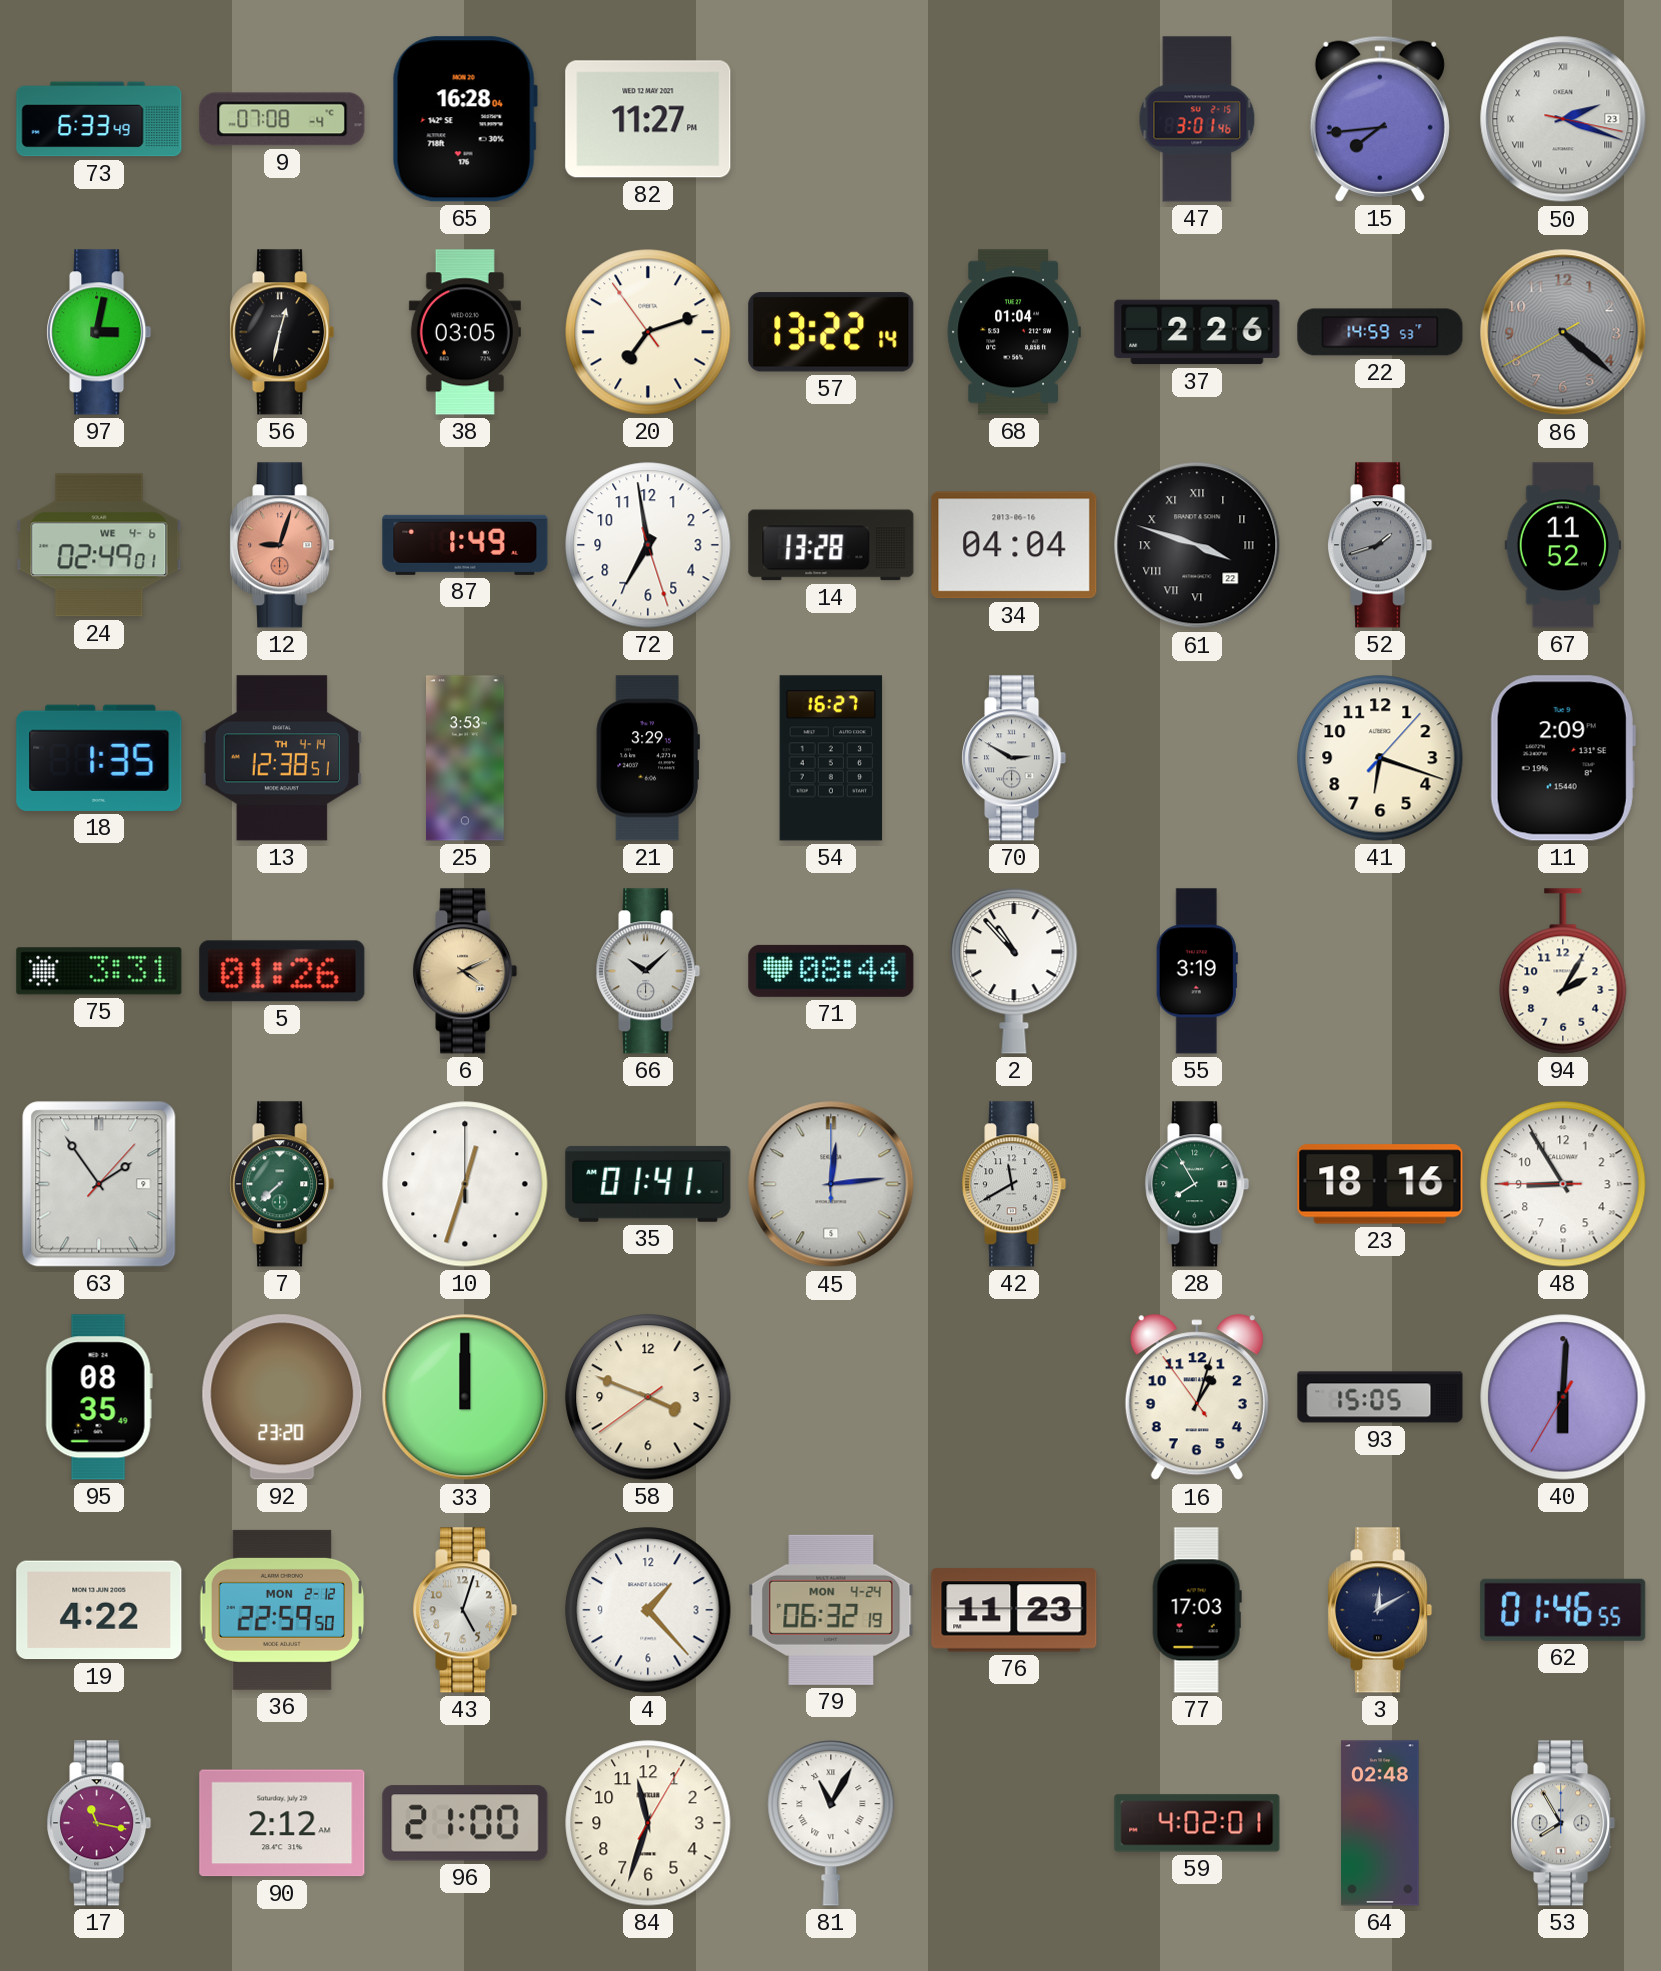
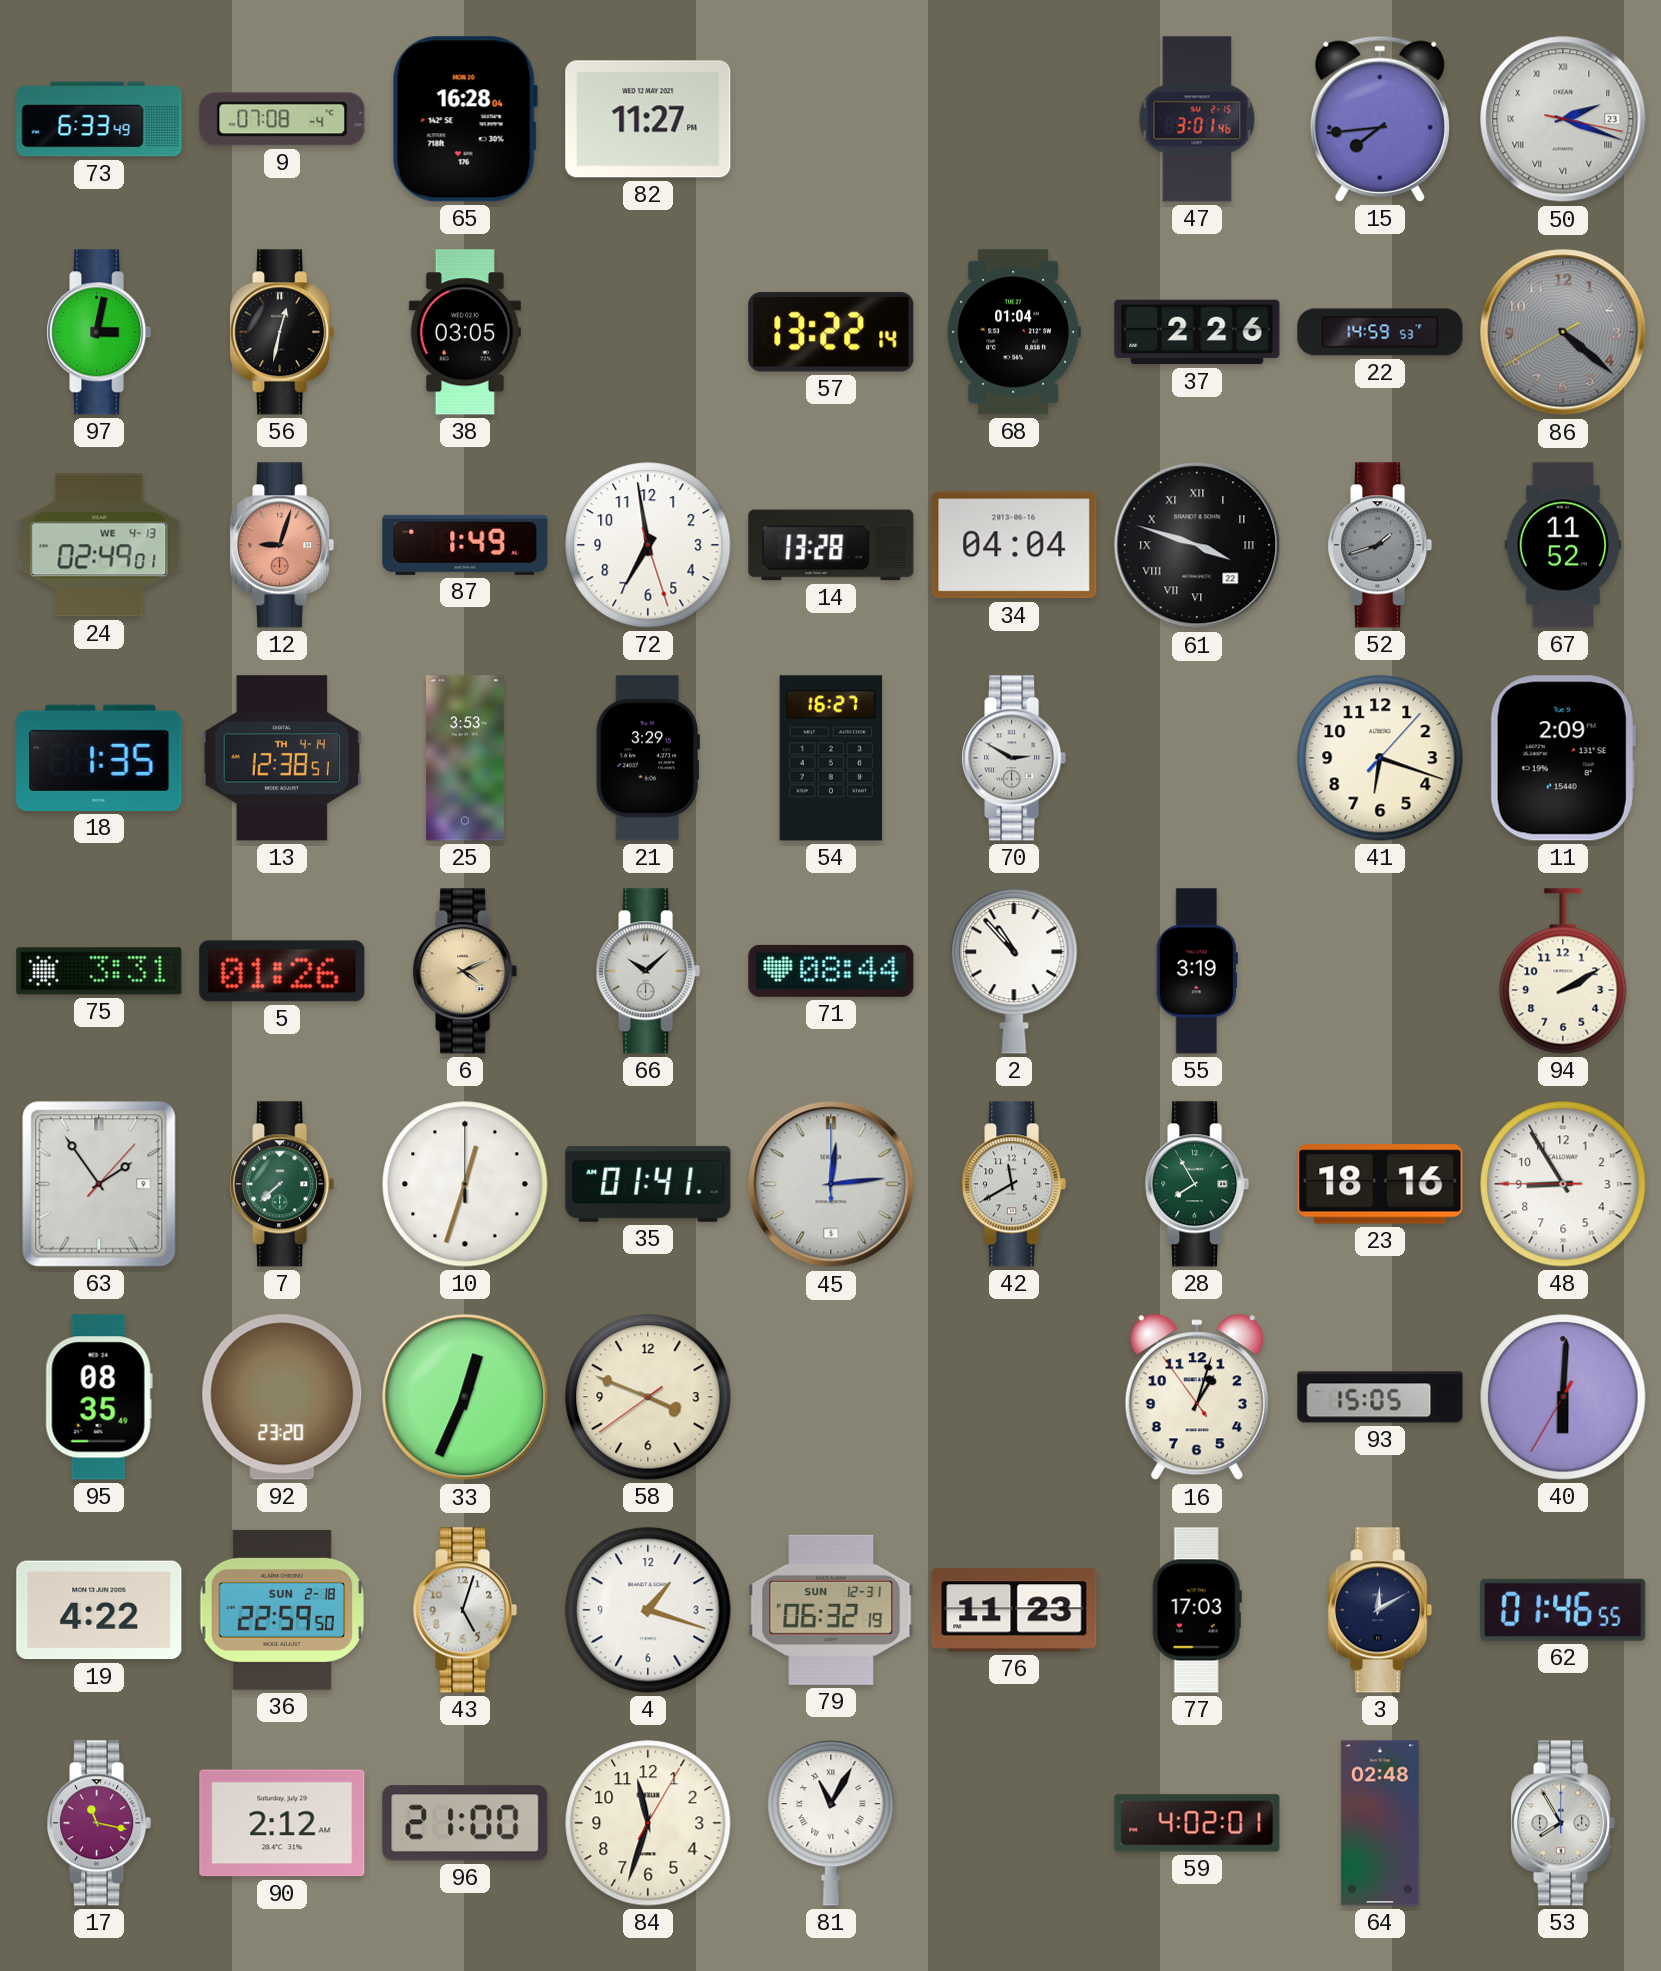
20: 7:11 -> none
24 date: WE 4-6 -> WE 4-13
94: 2:05 -> 2:10
33: 12:00 -> 12:34
36 date: MON 2-12 -> SUN 2-18
4: 1:23 -> 1:18
79 date: MON 4-24 -> SUN 12-31
